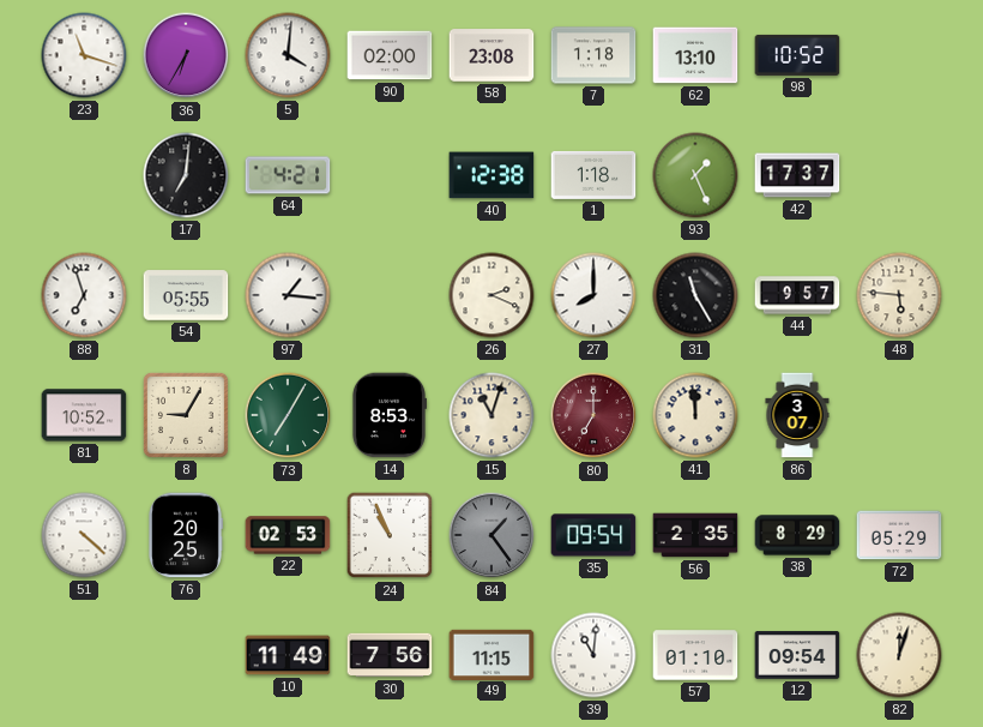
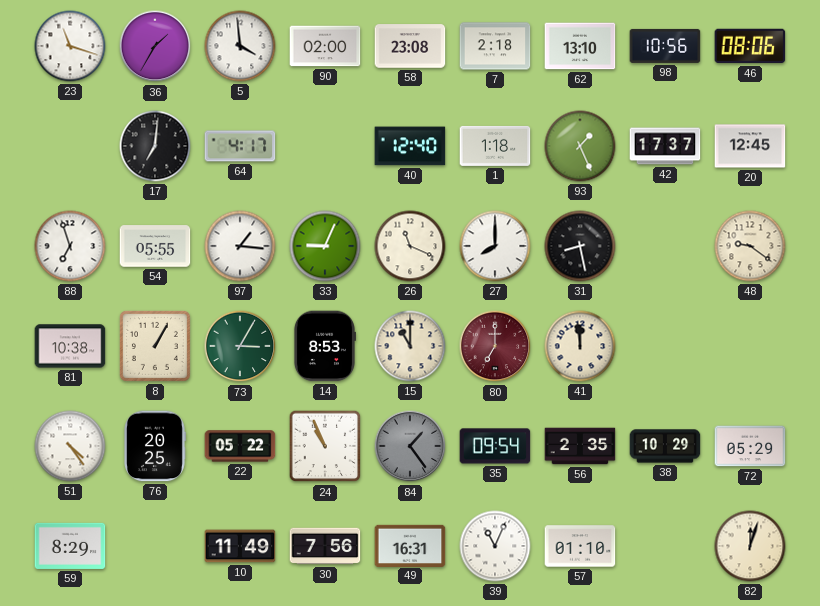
36: 6:35 -> 1:35
5: 4:01 -> 3:59
7: 1:18 -> 2:18
98: 10:52 -> 10:56
46: none -> 08:06
64: 4:21 -> 4:17
40: 12:38 -> 12:40
20: none -> 12:45
33: none -> 9:04
26: 2:19 -> 11:19
31: 11:25 -> 8:28
44: 9:57 -> none
48: 5:46 -> 9:21
81: 10:52 -> 10:38
8: 9:05 -> 1:05
73: 7:05 -> 3:05
15: 11:03 -> 11:00
86: 3:07 -> none
51: 4:22 -> 4:24
22: 02:53 -> 05:22
38: 8:29 -> 10:29
59: none -> 8:29
49: 11:15 -> 16:31
39: 11:01 -> 11:04
12: 09:54 -> none
